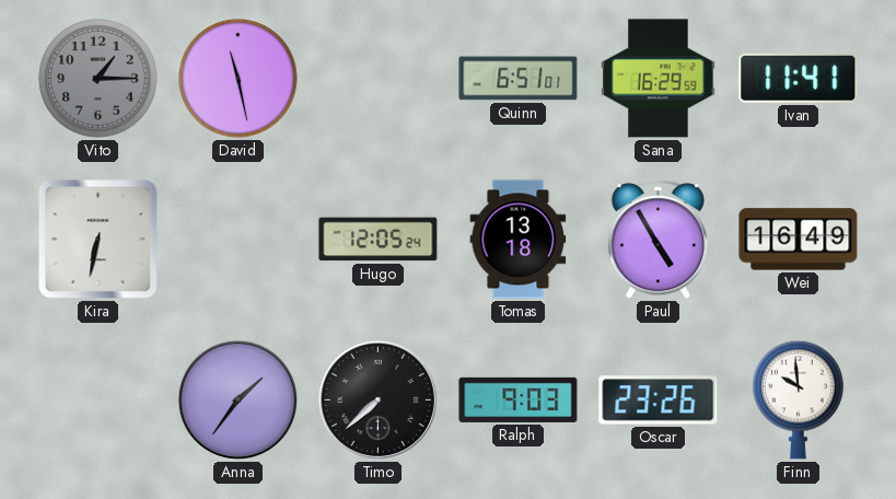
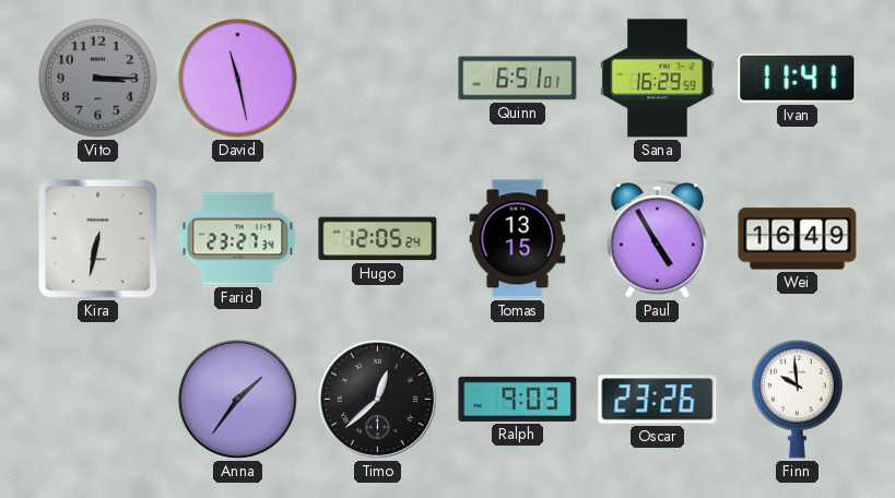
Vito: 1:15 -> 3:15
Farid: none -> 23:27
Tomas: 13:18 -> 13:15
Timo: 7:38 -> 12:38
